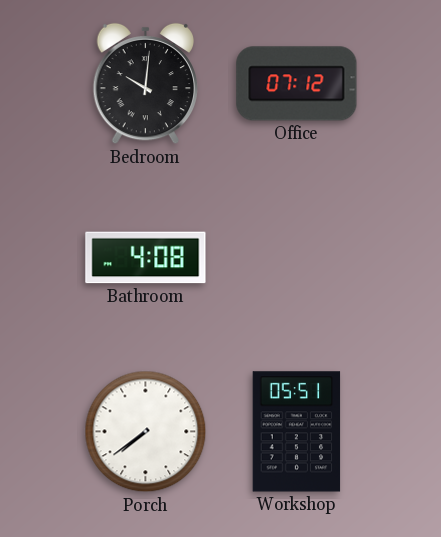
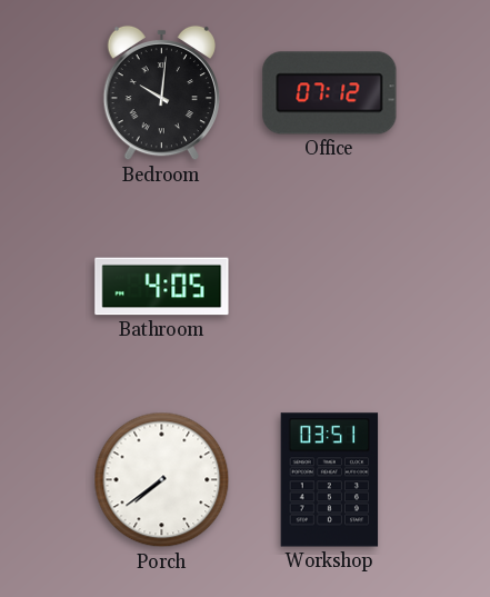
Bathroom: 4:08 -> 4:05
Workshop: 05:51 -> 03:51
